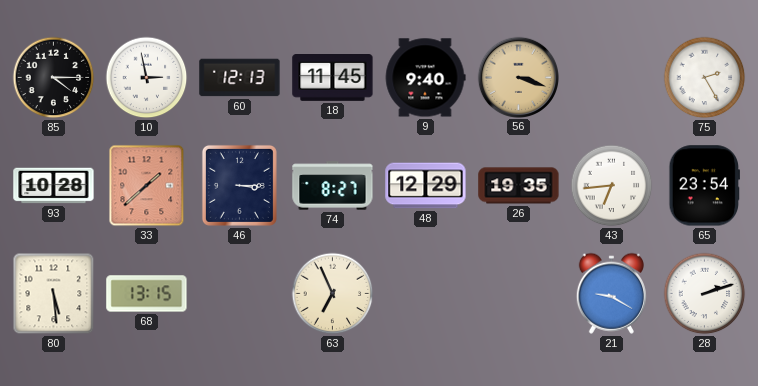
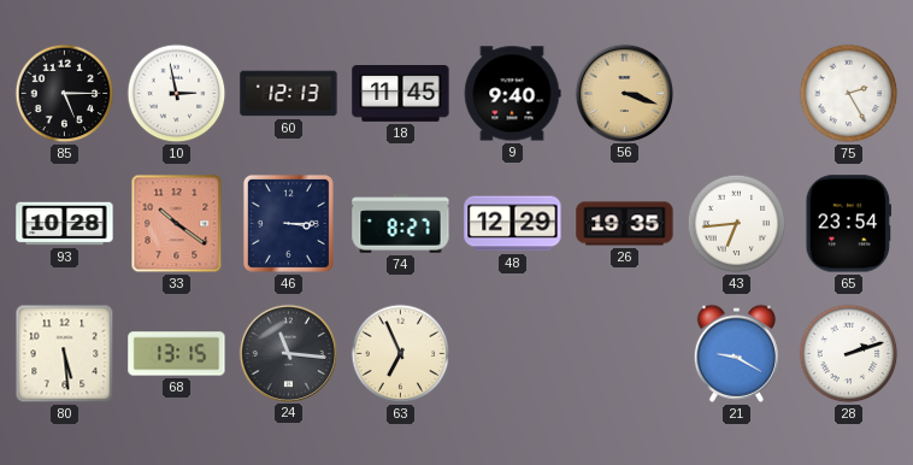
85: 4:15 -> 5:15
33: 1:38 -> 10:21
24: none -> 11:16
